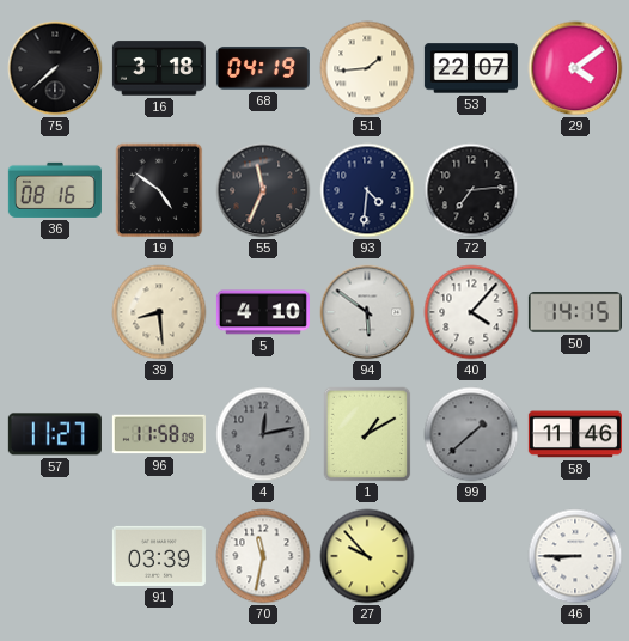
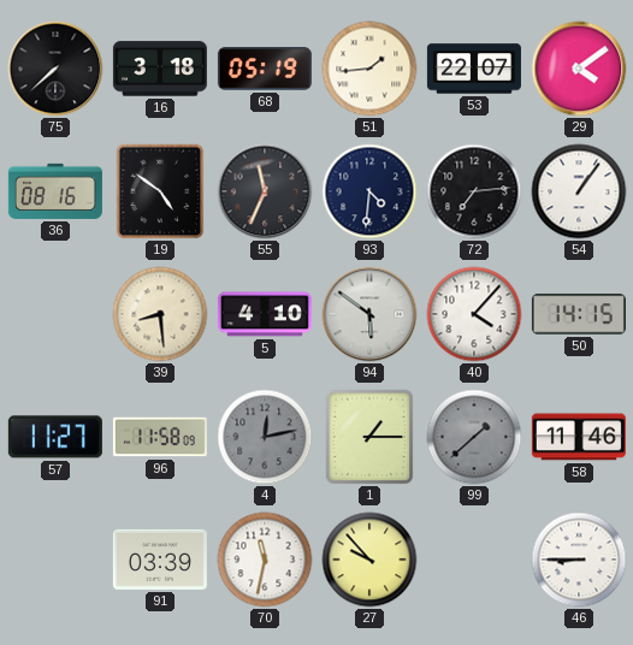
68: 04:19 -> 05:19
54: none -> 1:06
1: 1:10 -> 1:15
